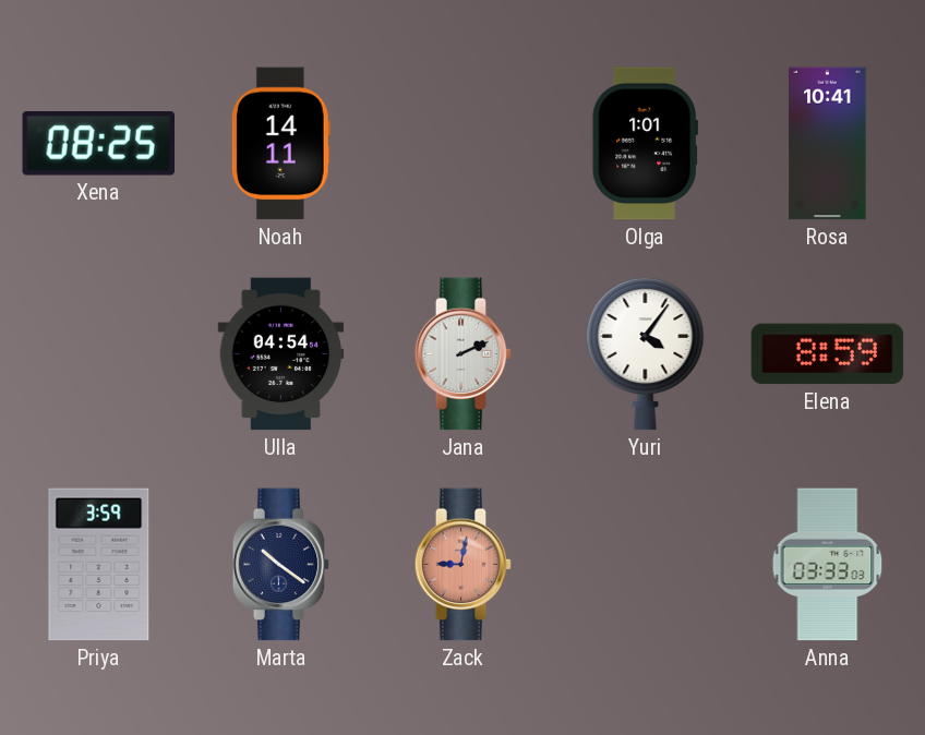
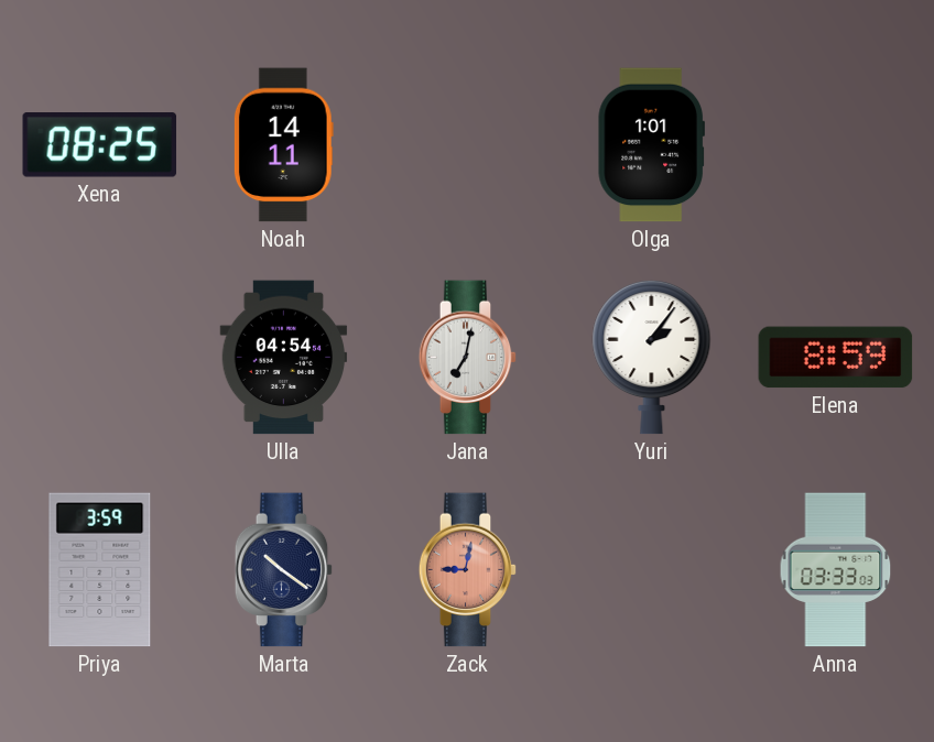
Rosa: 10:41 -> none
Jana: 2:11 -> 7:02
Yuri: 4:06 -> 2:06
